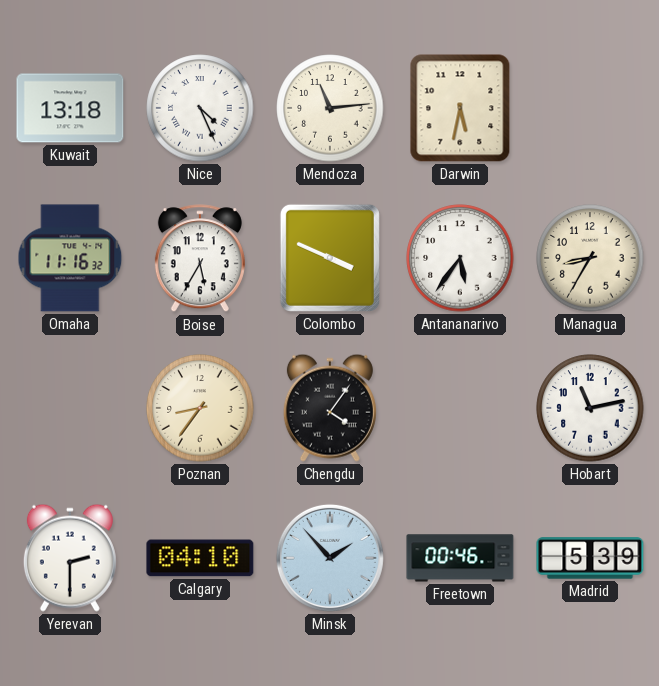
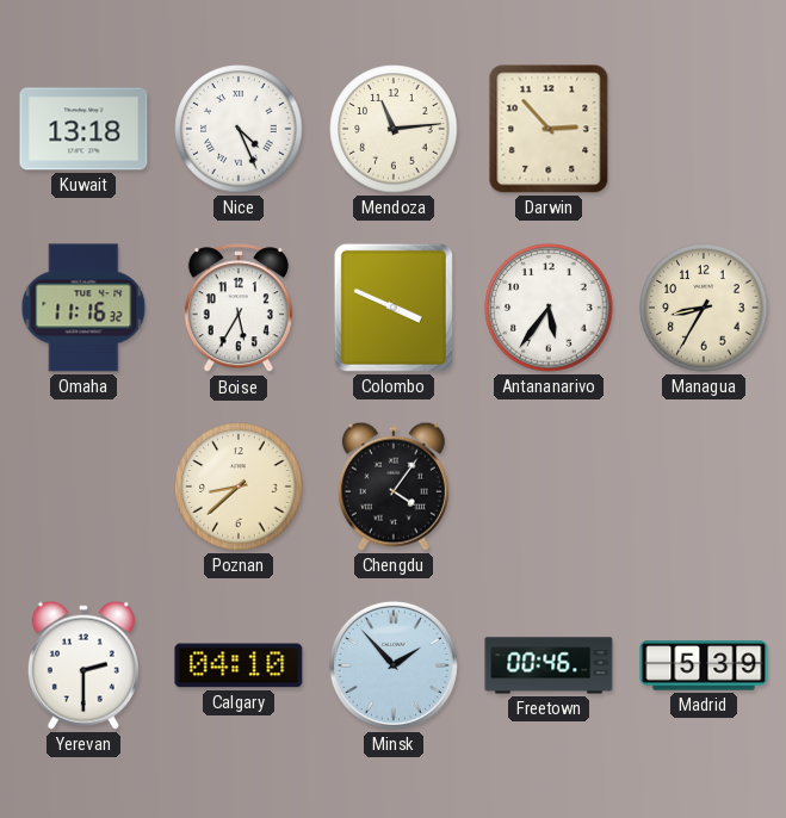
Darwin: 5:32 -> 2:53
Poznan: 8:36 -> 8:38
Hobart: 11:13 -> none
